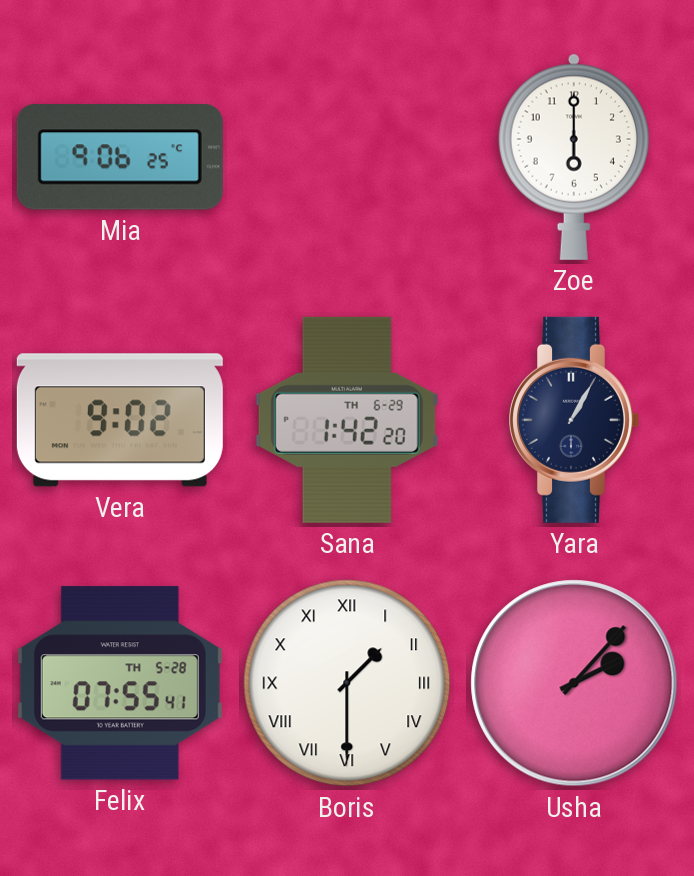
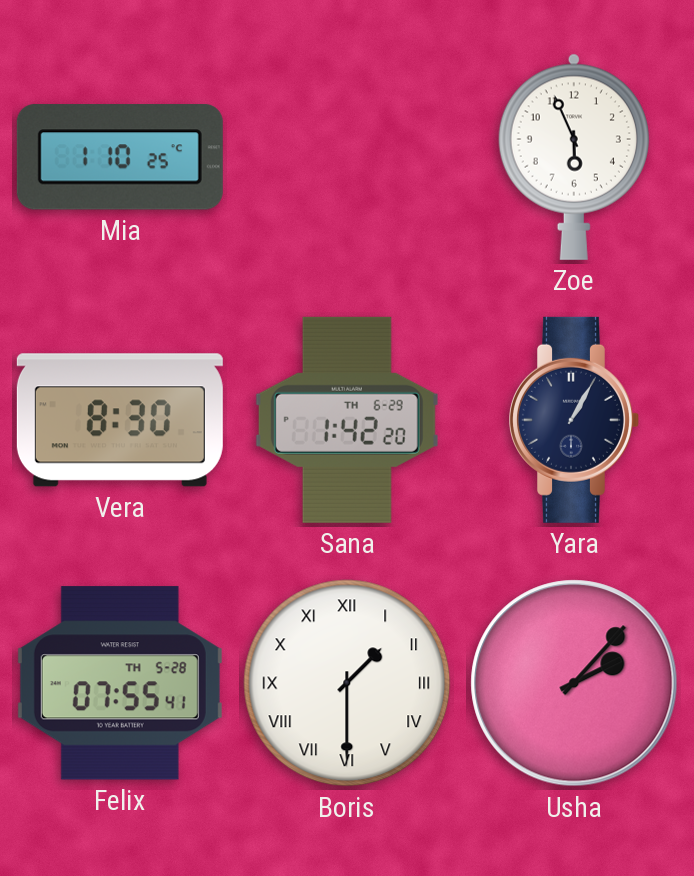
Mia: 9:06 -> 1:10
Zoe: 6:00 -> 5:56
Vera: 9:02 -> 8:30
